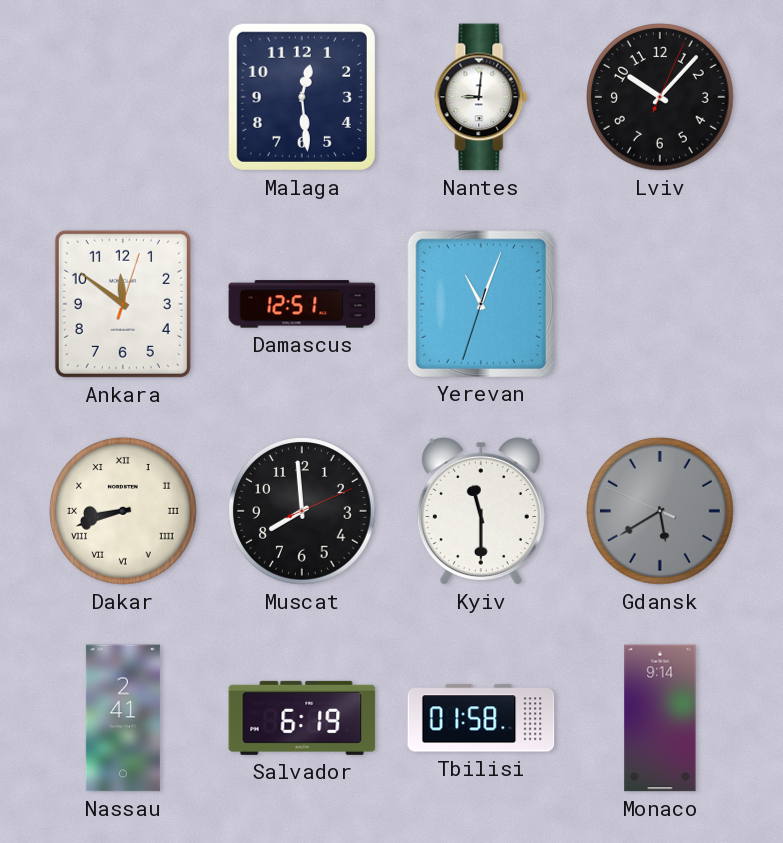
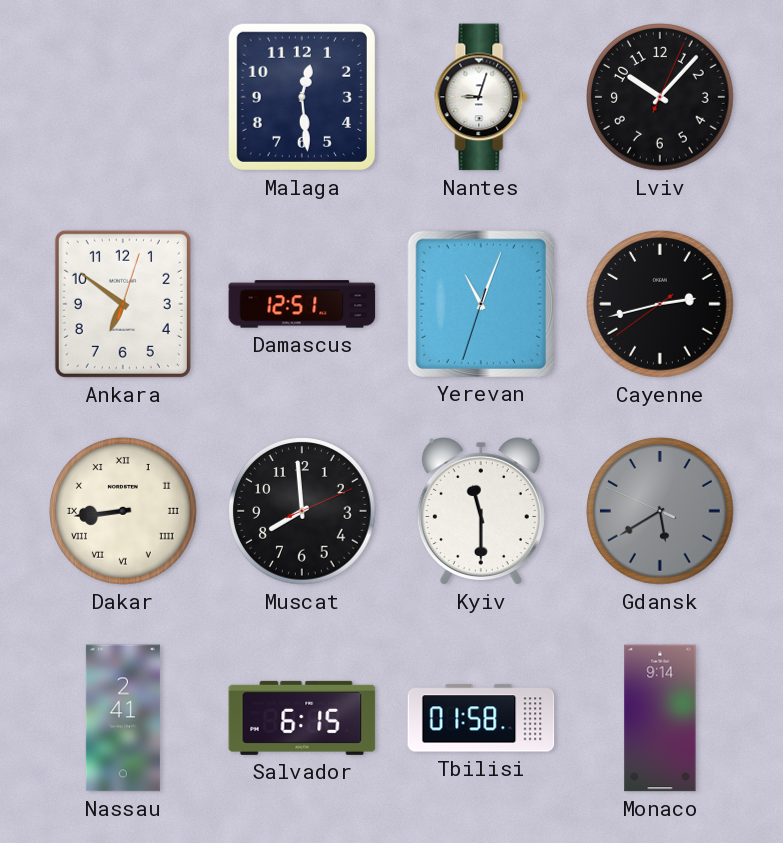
Nantes: 9:01 -> 9:03
Ankara: 11:51 -> 6:51
Cayenne: none -> 2:42
Dakar: 8:42 -> 8:44
Salvador: 6:19 -> 6:15
